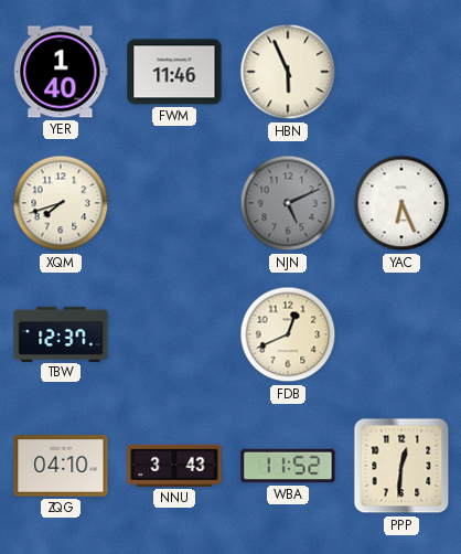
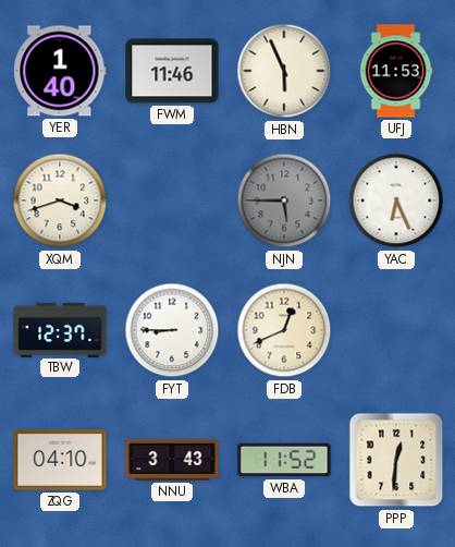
UFJ: none -> 11:53
XQM: 7:42 -> 3:42
NJN: 5:11 -> 5:45
FYT: none -> 8:45
